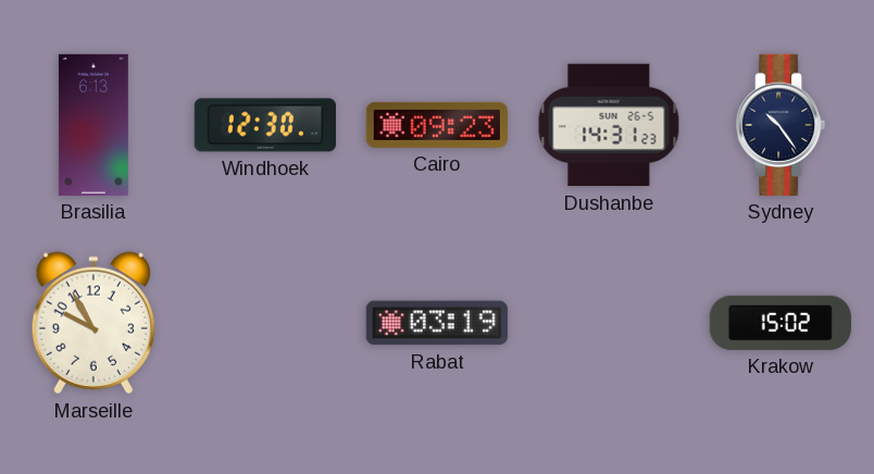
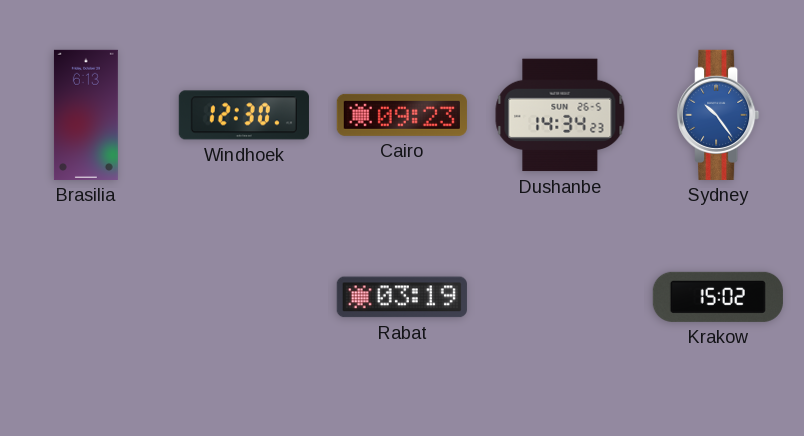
Dushanbe: 14:31 -> 14:34
Sydney dial: navy -> blue
Marseille: 9:55 -> none
